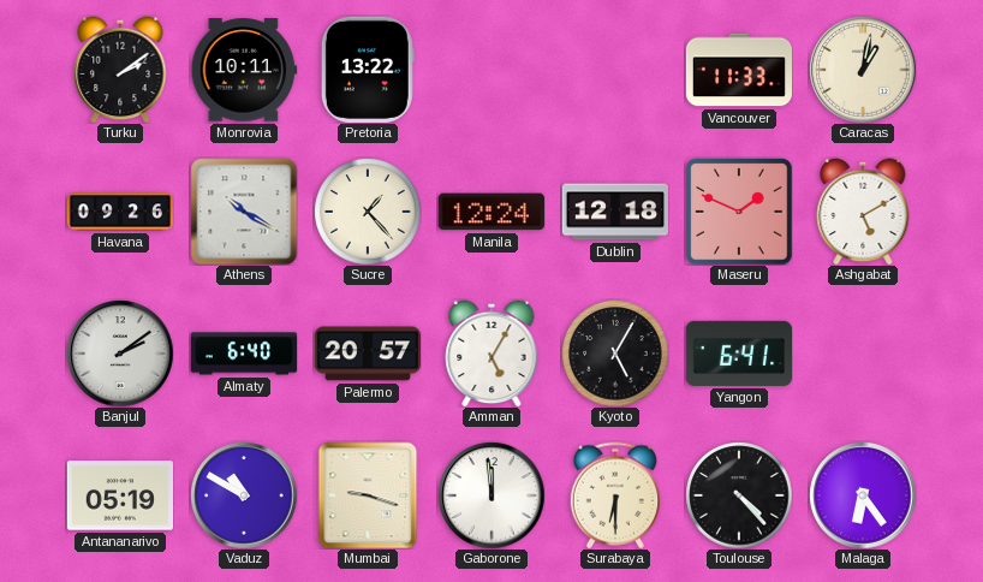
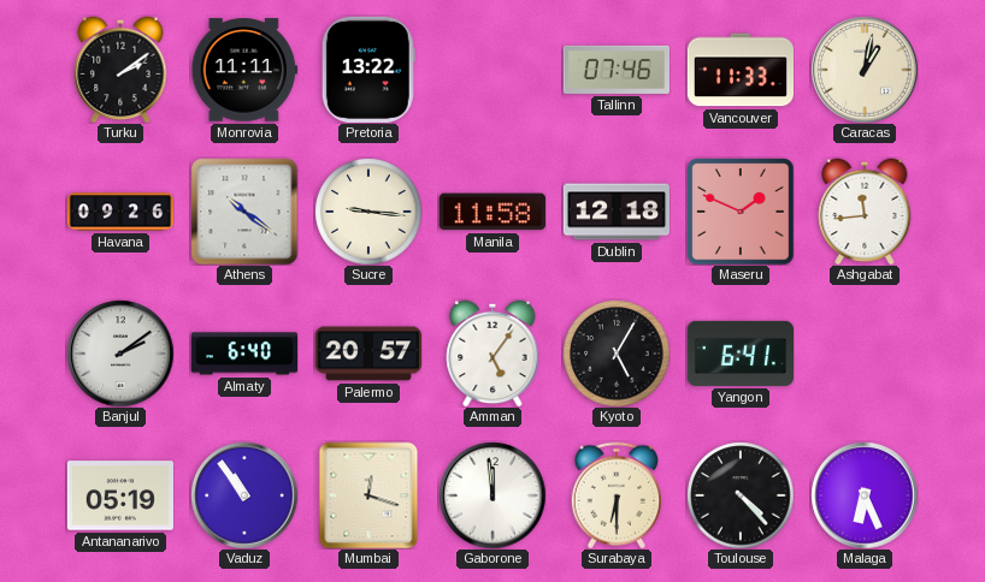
Monrovia: 10:11 -> 11:11
Tallinn: none -> 07:46
Athens: 10:20 -> 10:21
Sucre: 1:23 -> 9:16
Manila: 12:24 -> 11:58
Ashgabat: 5:10 -> 11:44
Amman: 5:05 -> 5:06
Vaduz: 10:50 -> 10:54
Mumbai: 9:18 -> 12:18
Malaga: 6:24 -> 6:26
